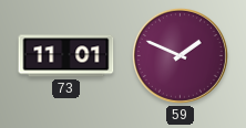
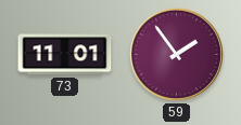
59: 1:49 -> 1:54
